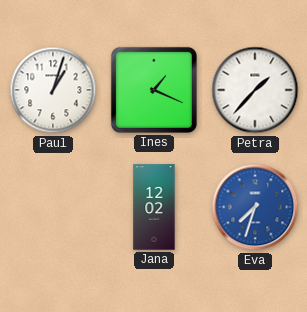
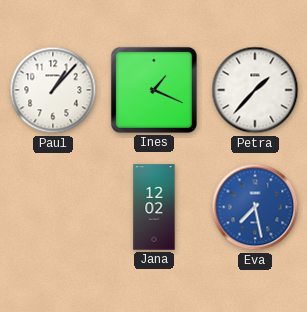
Paul: 1:03 -> 1:07
Eva: 7:33 -> 7:28
